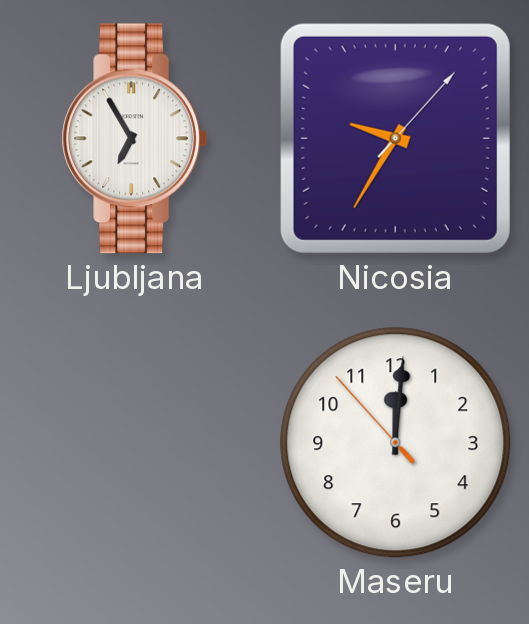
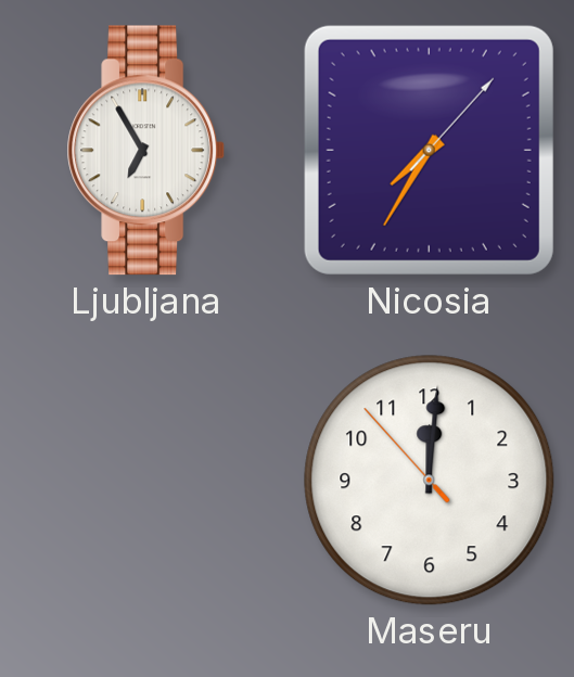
Nicosia: 9:35 -> 7:35
